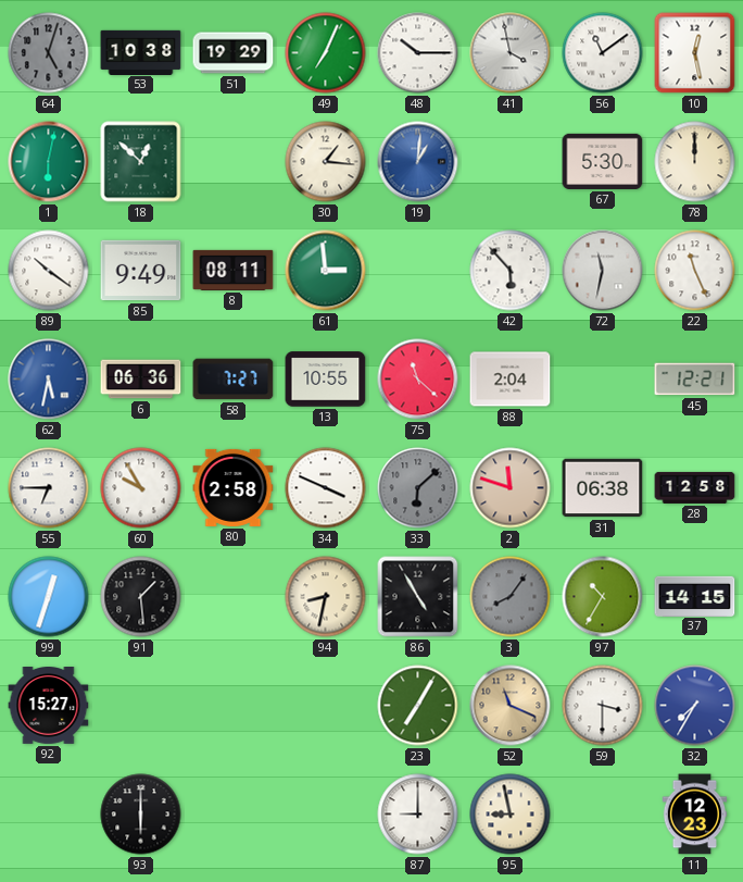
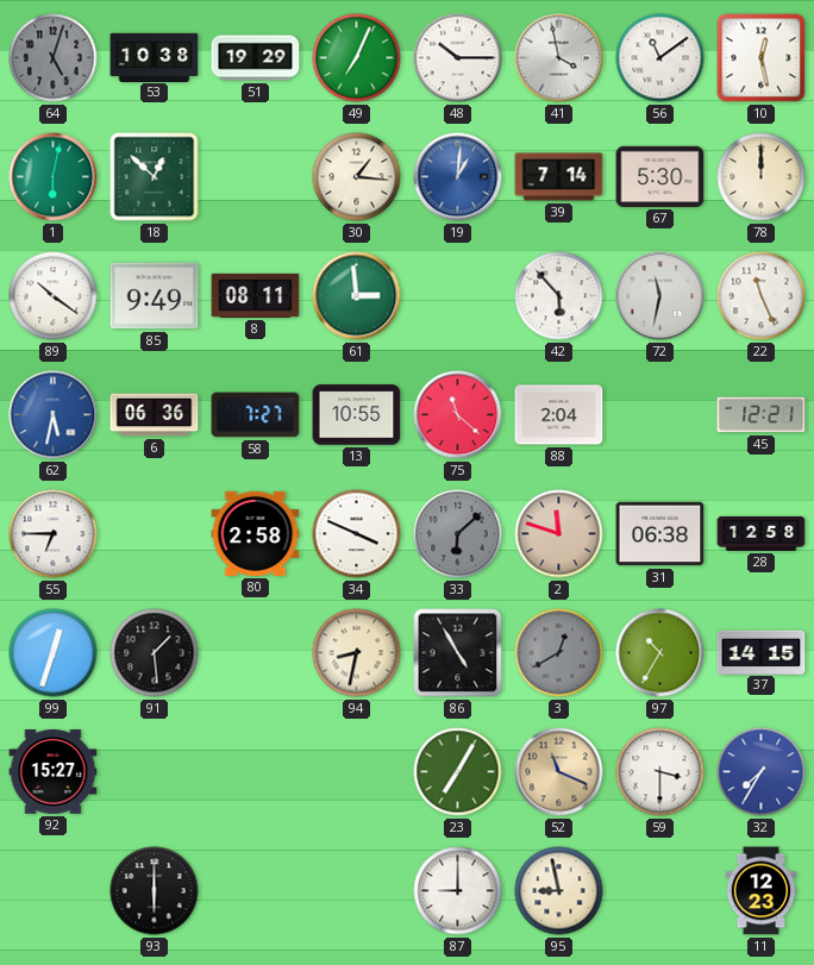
39: none -> 7:14
60: 9:55 -> none
3: 8:06 -> 12:40
